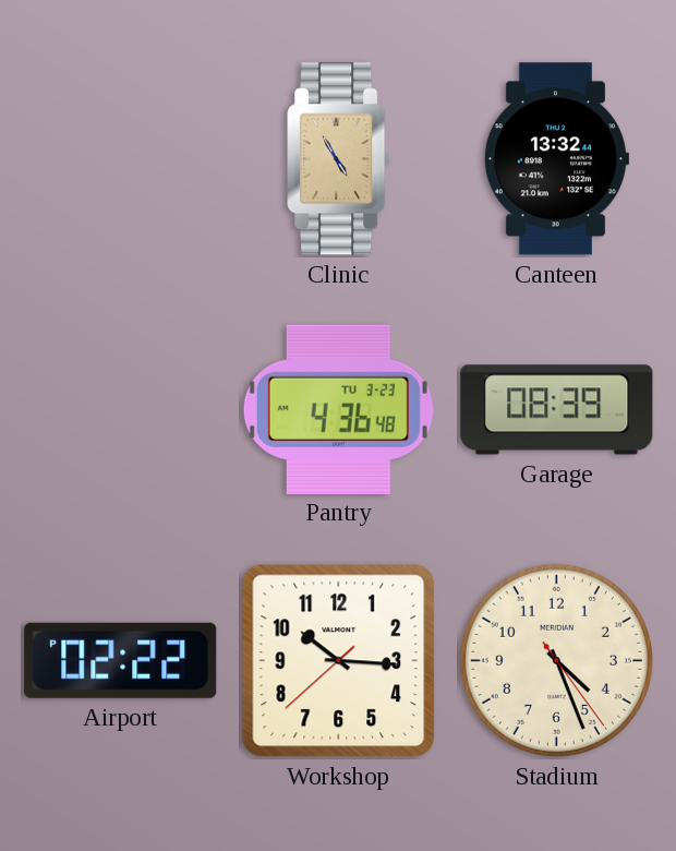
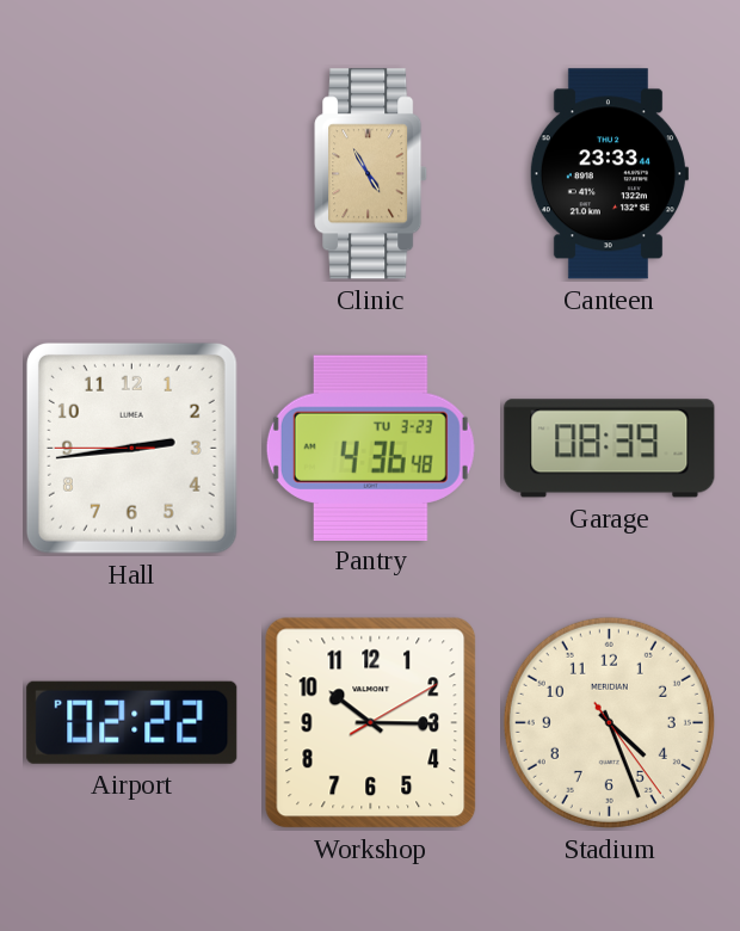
Canteen: 13:32 -> 23:33
Hall: none -> 2:43
Workshop: 10:15:38 -> 10:15:10
